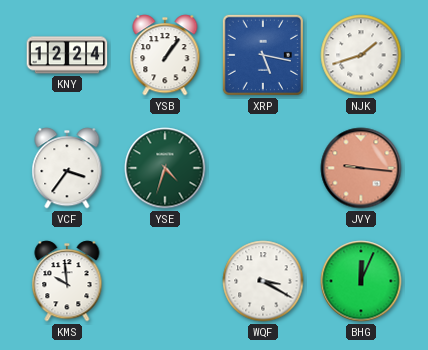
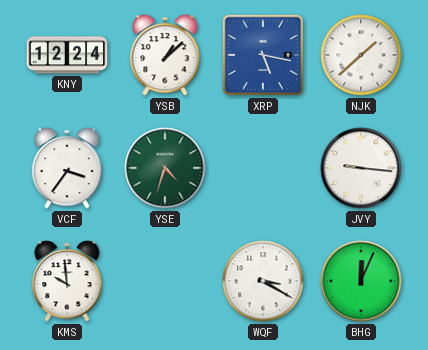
YSB: 1:06 -> 1:08
NJK: 1:42 -> 1:38
JVY dial: salmon -> white
